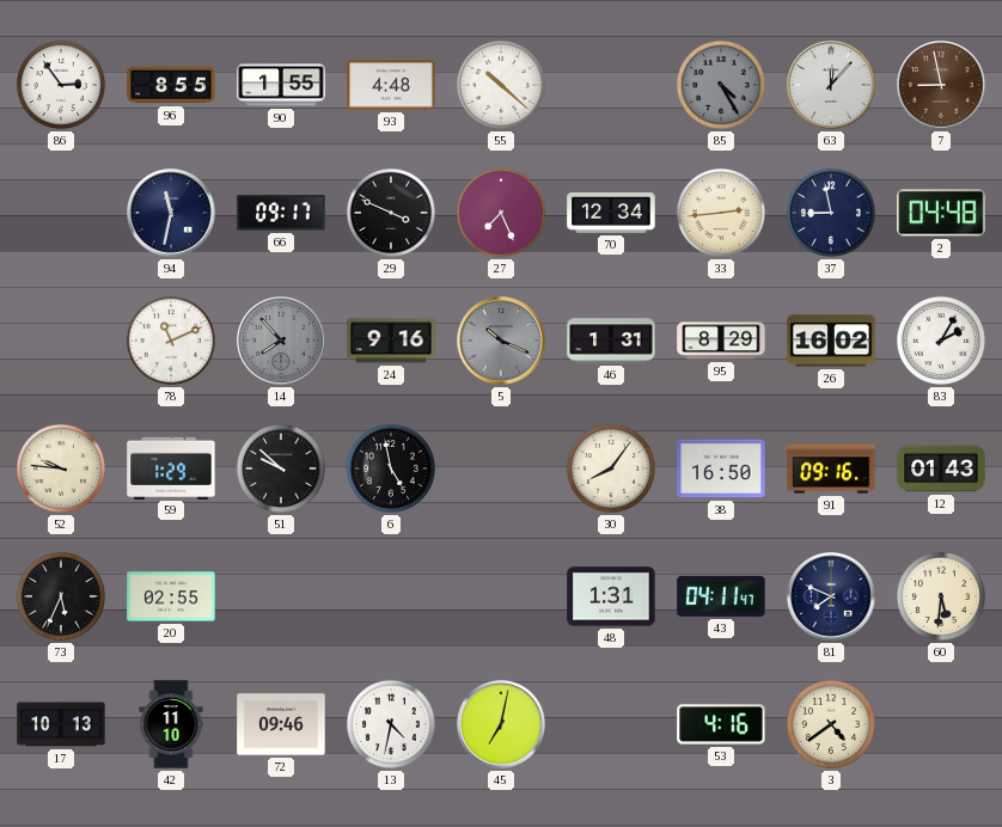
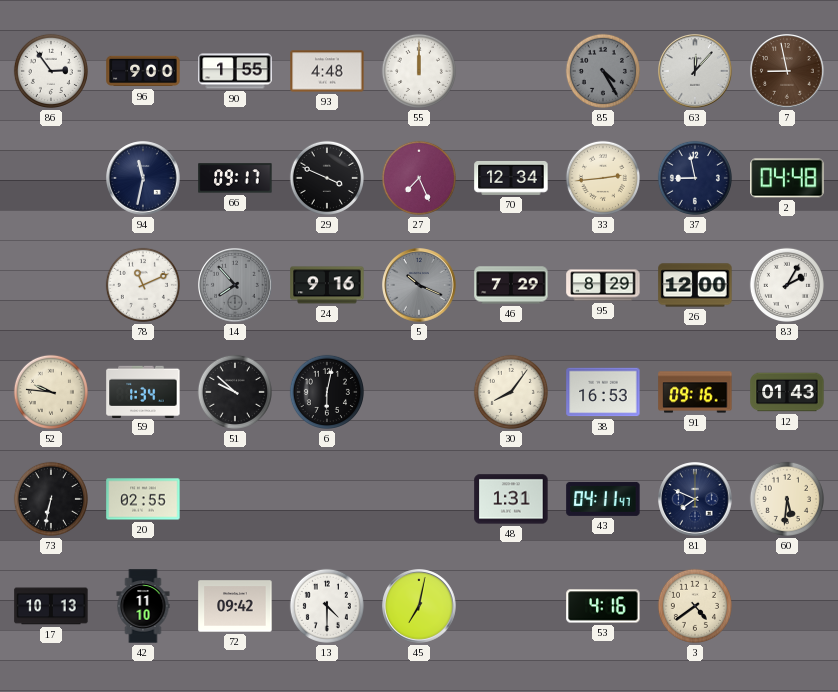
96: 8:55 -> 9:00
55: 10:22 -> 12:00
46: 1:31 -> 7:29
26: 16:02 -> 12:00
59: 1:29 -> 1:34
6: 4:58 -> 6:02
38: 16:50 -> 16:53
73: 5:34 -> 6:32
72: 09:46 -> 09:42
13: 4:32 -> 4:30
